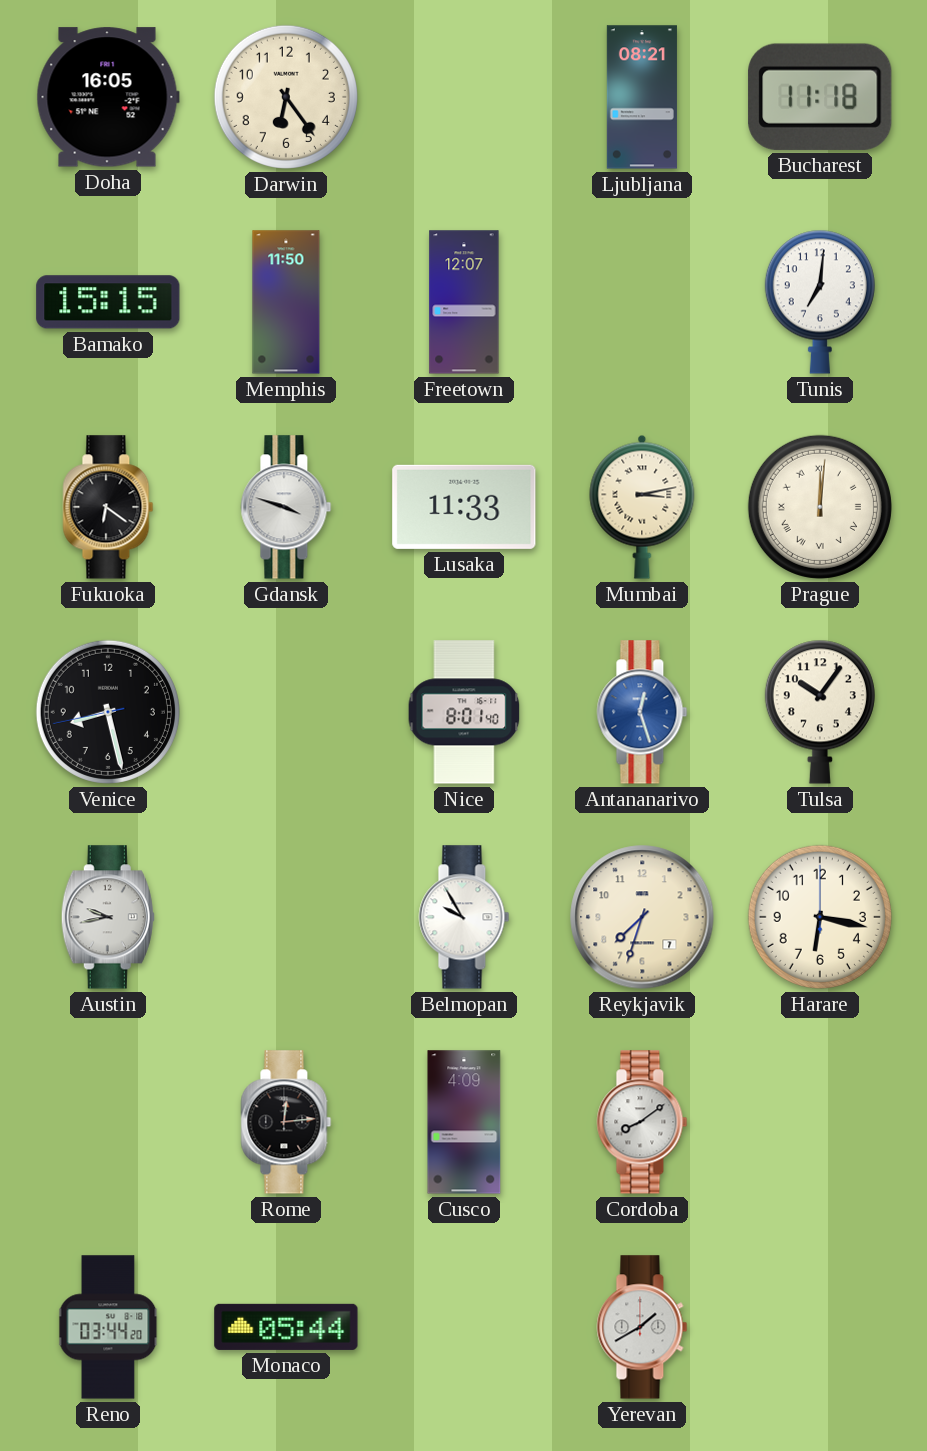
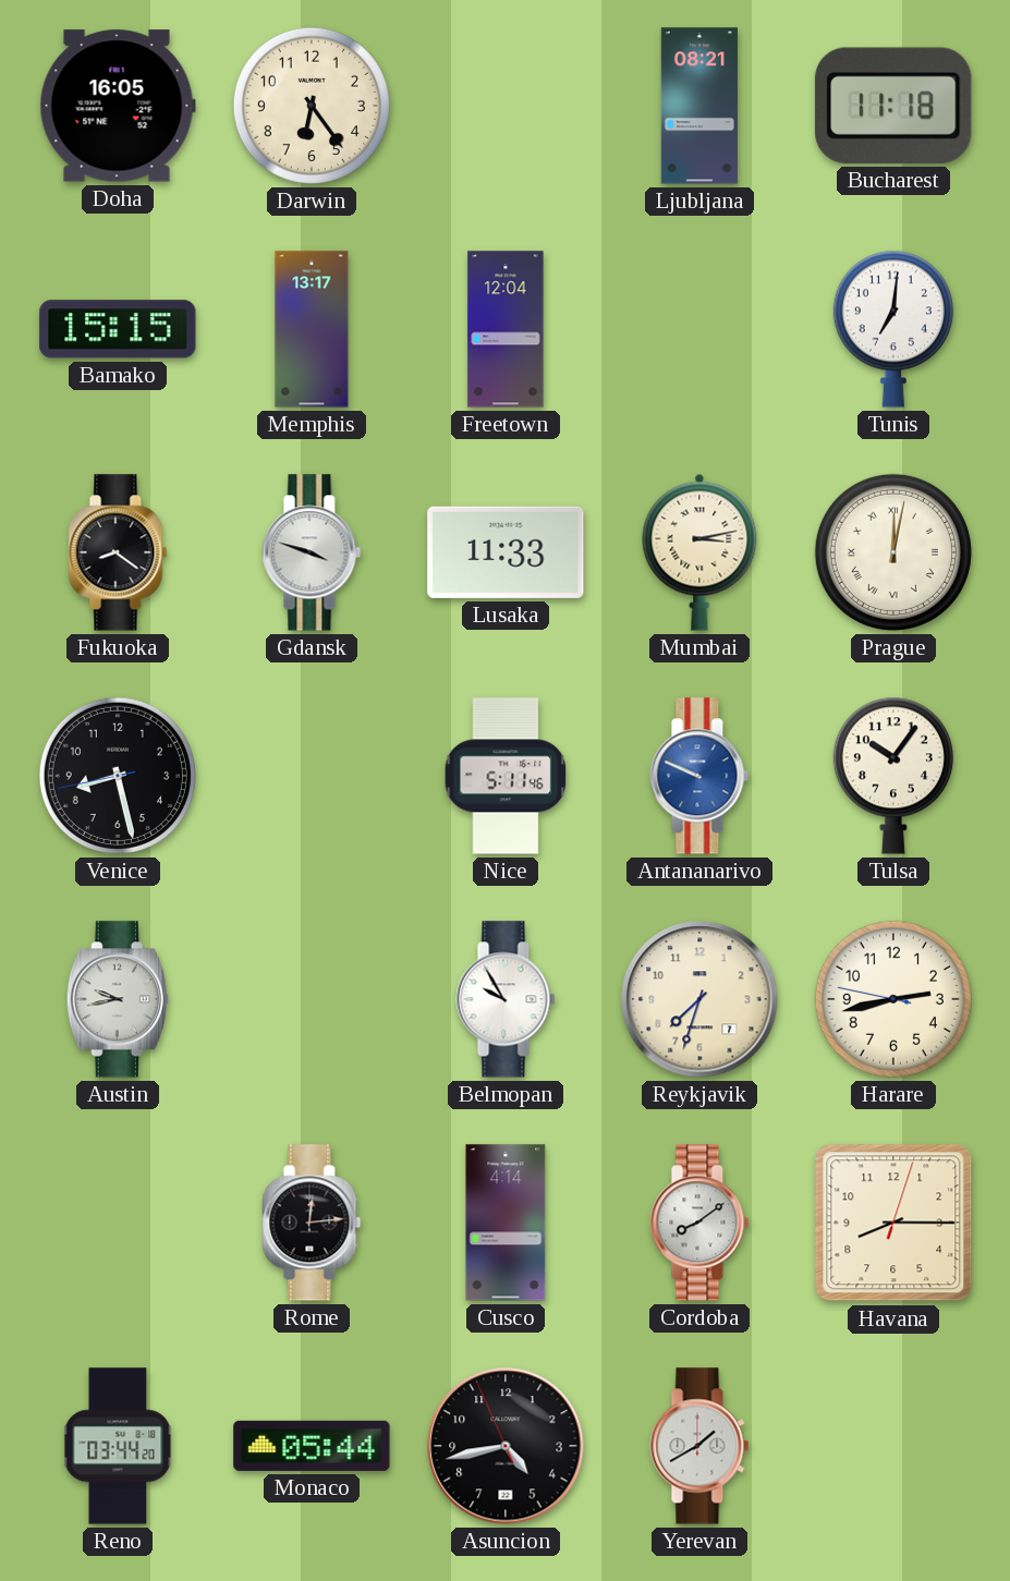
Memphis: 11:50 -> 13:17
Freetown: 12:07 -> 12:04
Fukuoka: 6:21 -> 8:21
Prague: 12:01 -> 12:02
Nice: 8:01 -> 5:11
Antananarivo: 12:27 -> 9:49
Harare: 6:17 -> 2:42
Cusco: 4:09 -> 4:14
Havana: none -> 8:15
Asuncion: none -> 4:42
